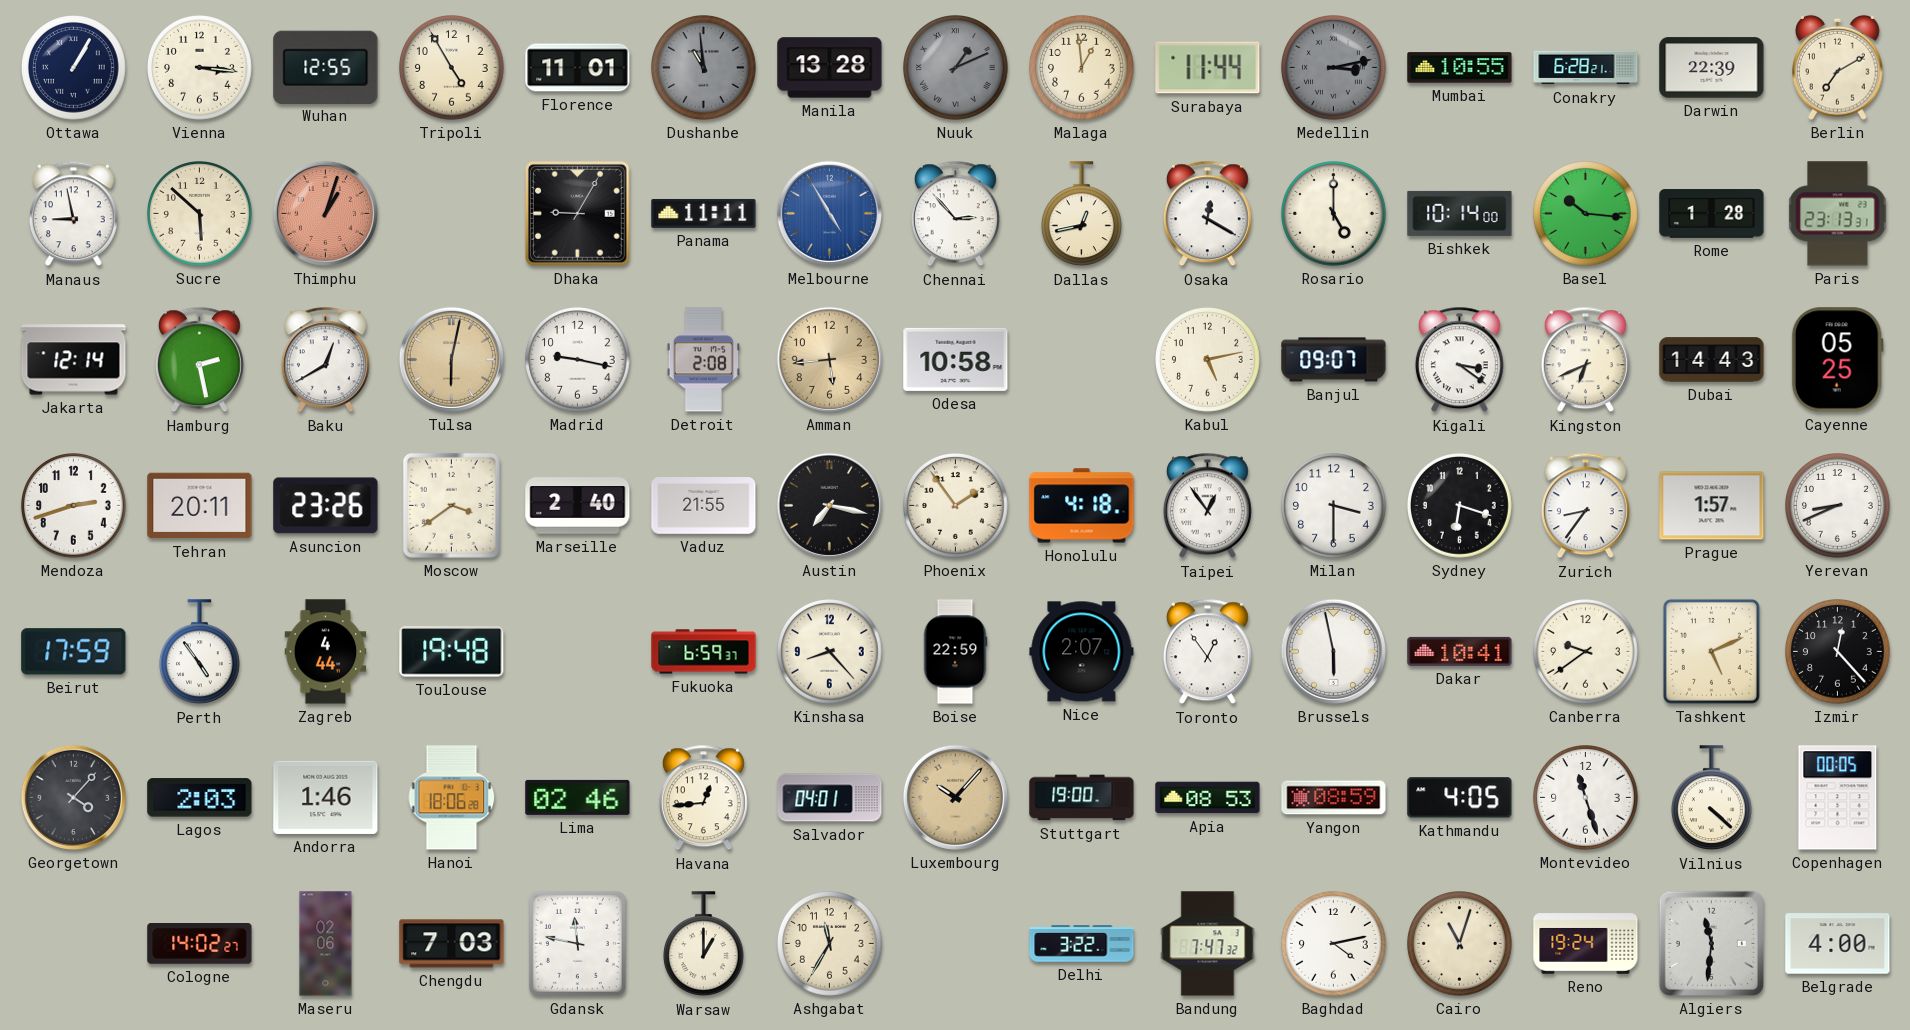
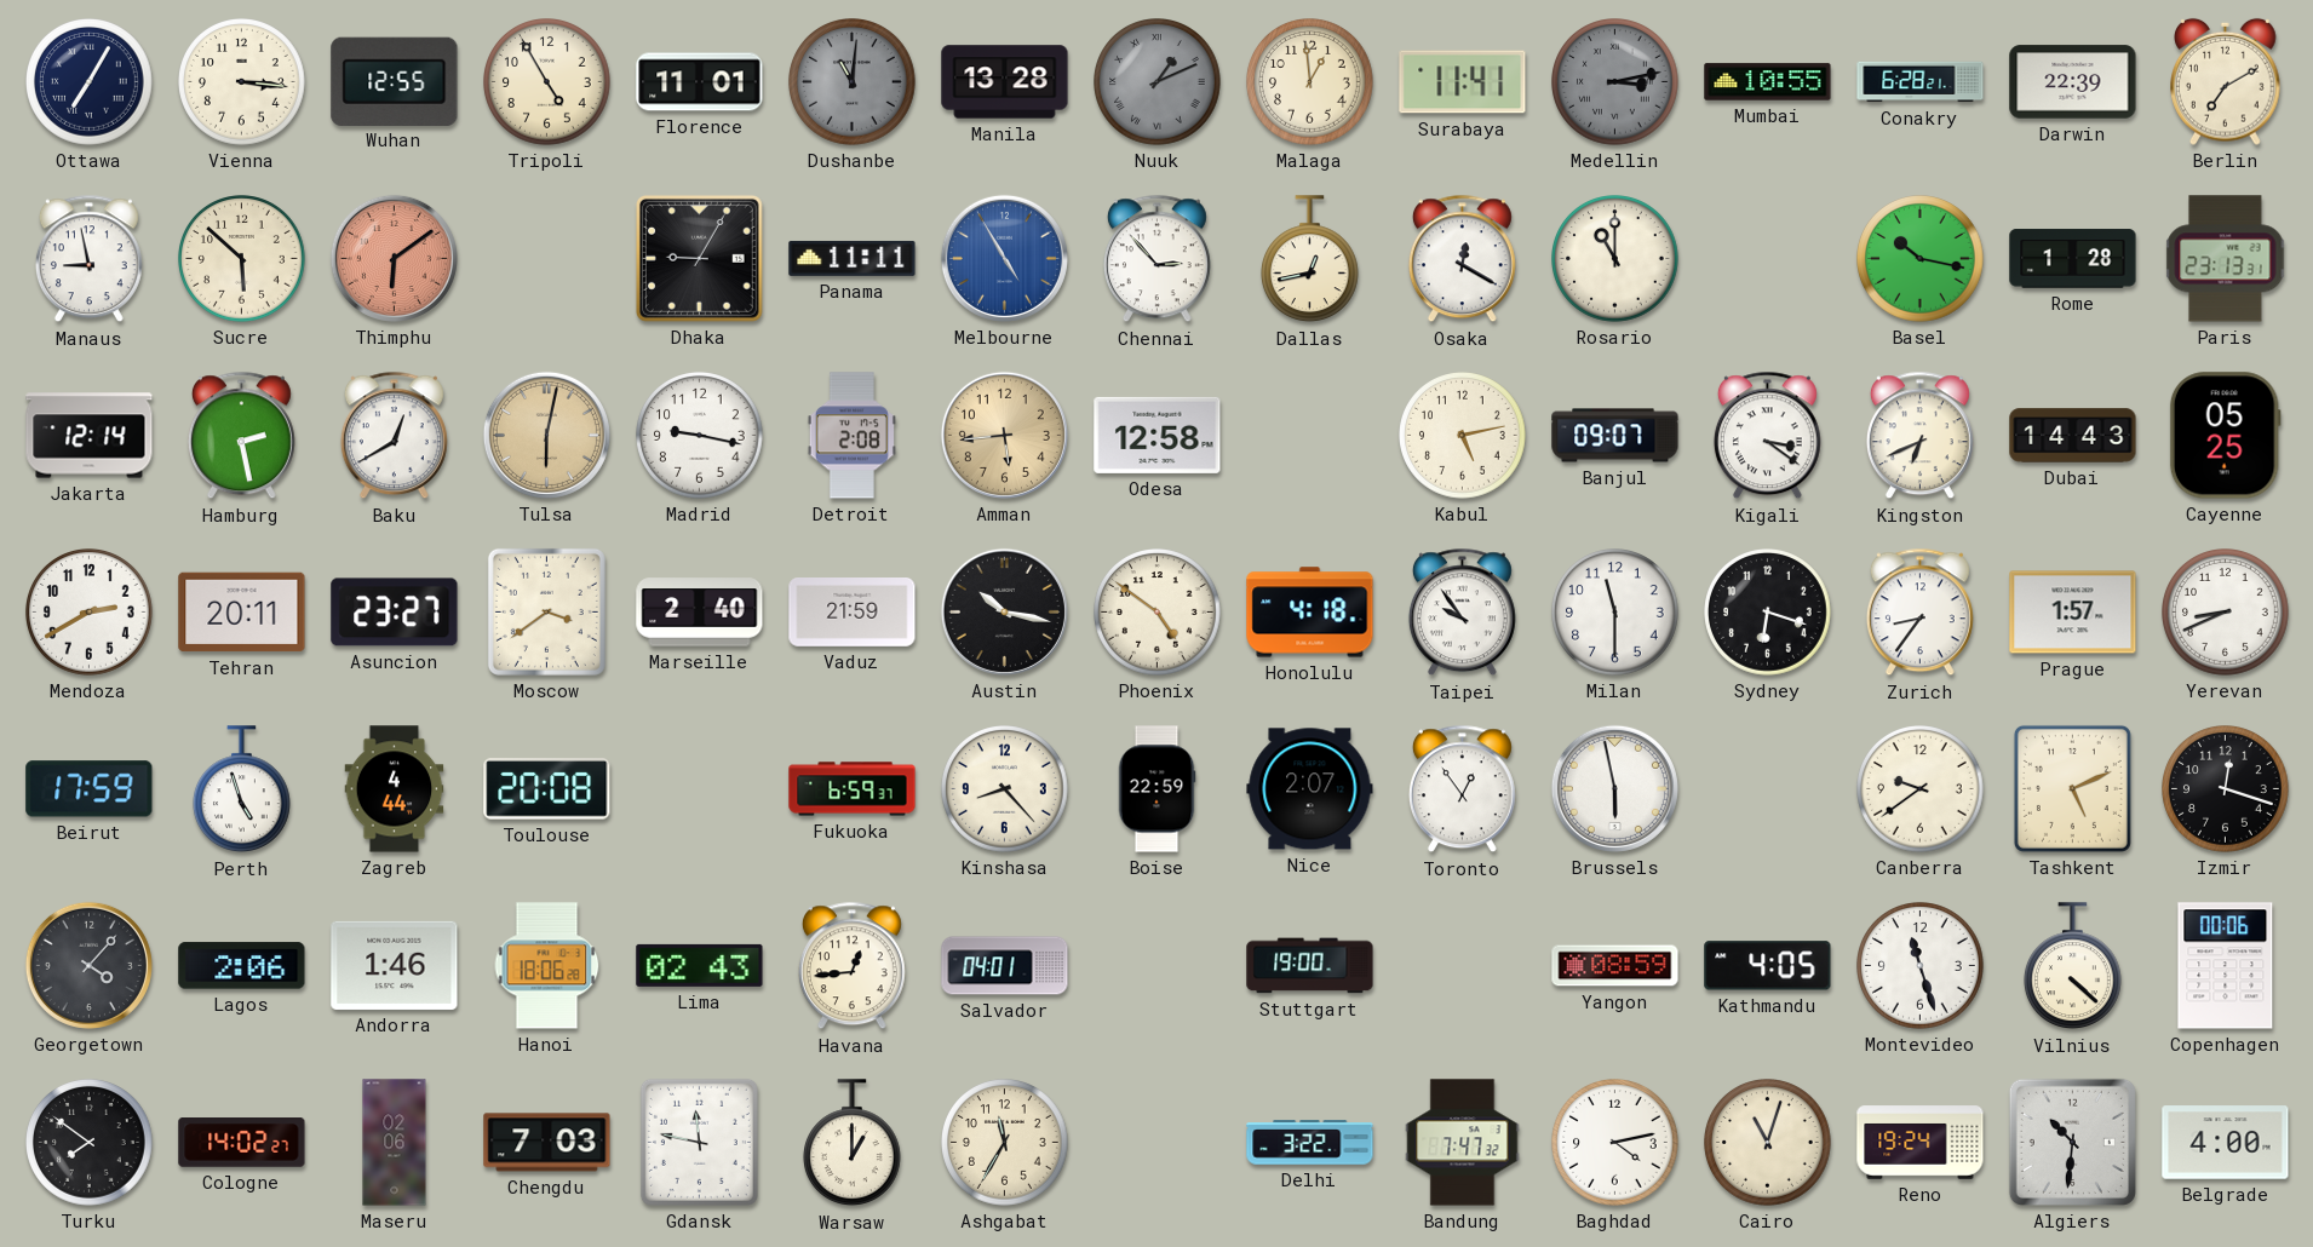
Ottawa: 1:05 -> 7:05
Dushanbe: 10:59 -> 11:01
Surabaya: 11:44 -> 11:41
Thimphu: 1:03 -> 6:09
Rosario: 5:00 -> 11:00
Bishkek: 10:14 -> none
Basel: 10:16 -> 10:17
Odesa: 10:58 -> 12:58
Mendoza: 2:42 -> 2:40
Asuncion: 23:26 -> 23:27
Vaduz: 21:55 -> 21:59
Austin: 7:17 -> 10:17
Phoenix: 1:54 -> 4:51
Taipei: 12:54 -> 9:54
Milan: 3:30 -> 11:30
Perth: 4:54 -> 4:57
Toulouse: 19:48 -> 20:08
Dakar: 10:41 -> none
Izmir: 12:23 -> 12:18
Lagos: 2:03 -> 2:06
Lima: 02:46 -> 02:43
Luxembourg: 10:07 -> none
Apia: 08:53 -> none
Copenhagen: 00:05 -> 00:06
Turku: none -> 7:51
Algiers: 11:31 -> 10:31
